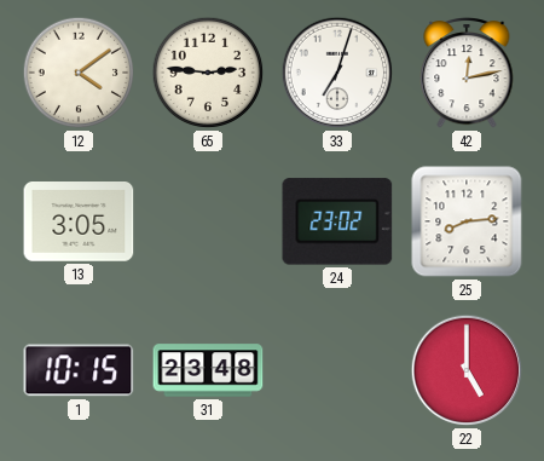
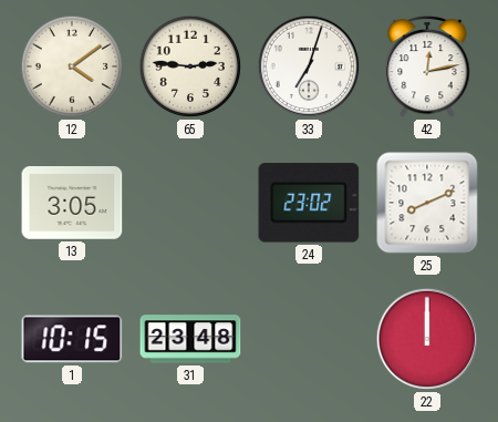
25: 8:14 -> 8:11
22: 5:00 -> 12:00
